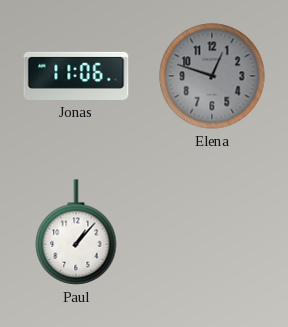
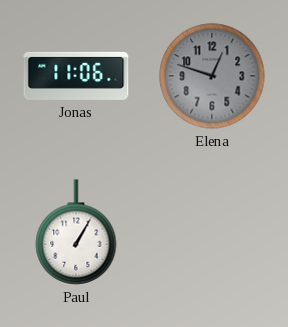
Paul: 1:07 -> 1:05
